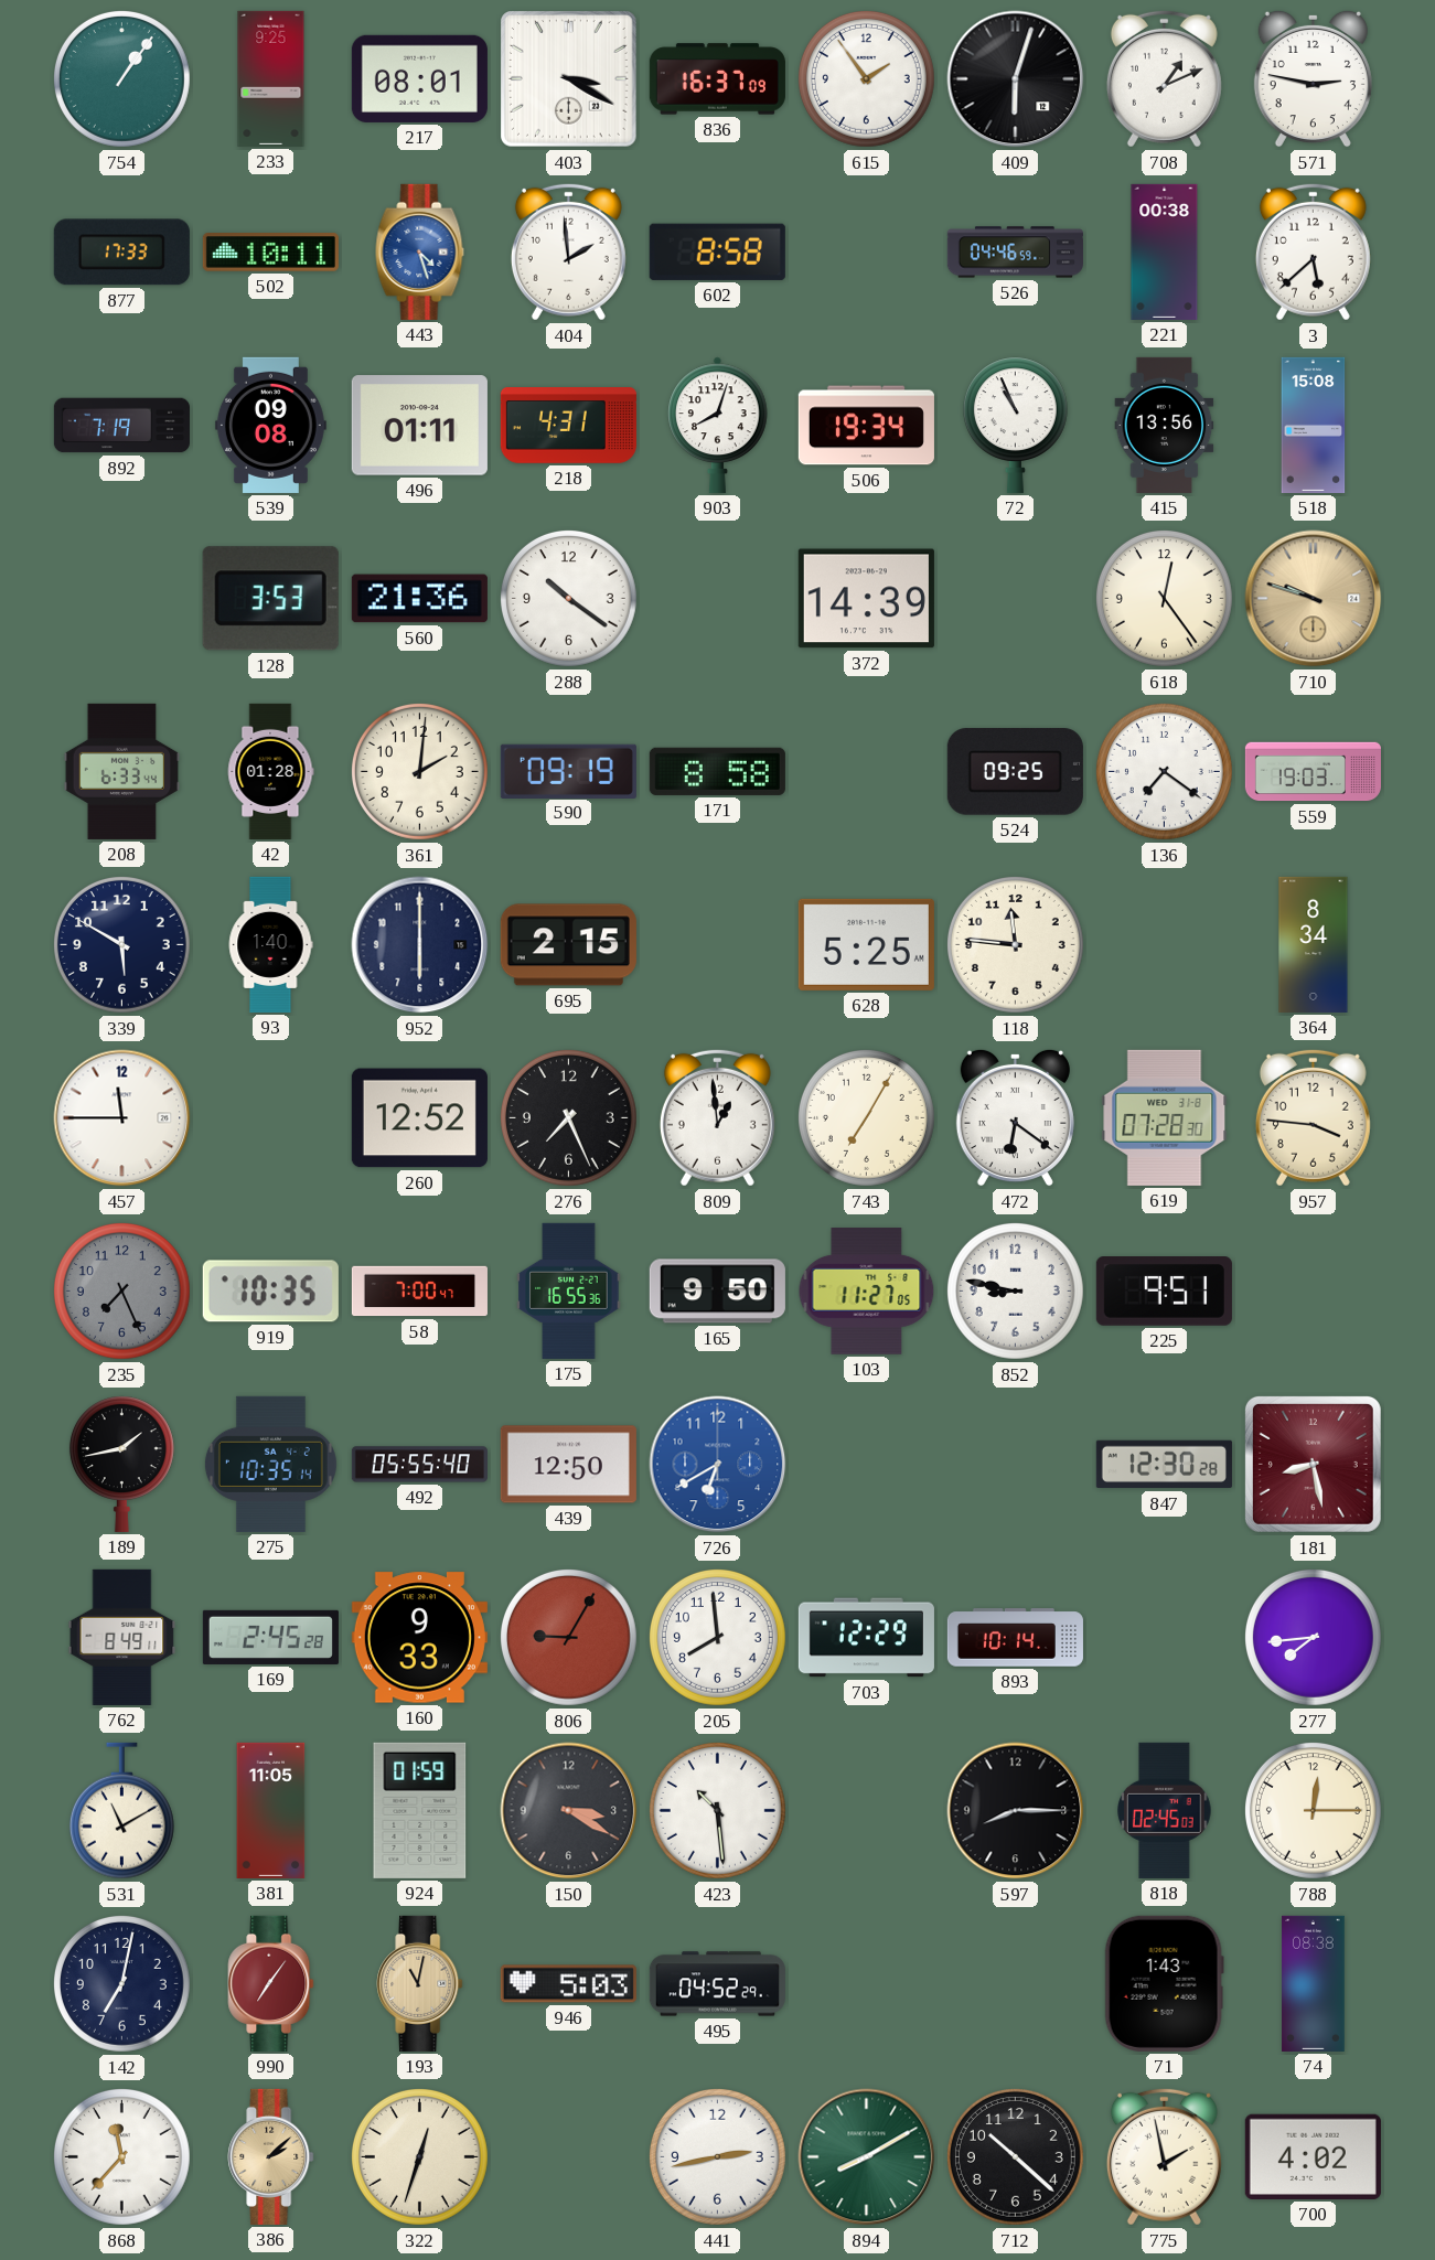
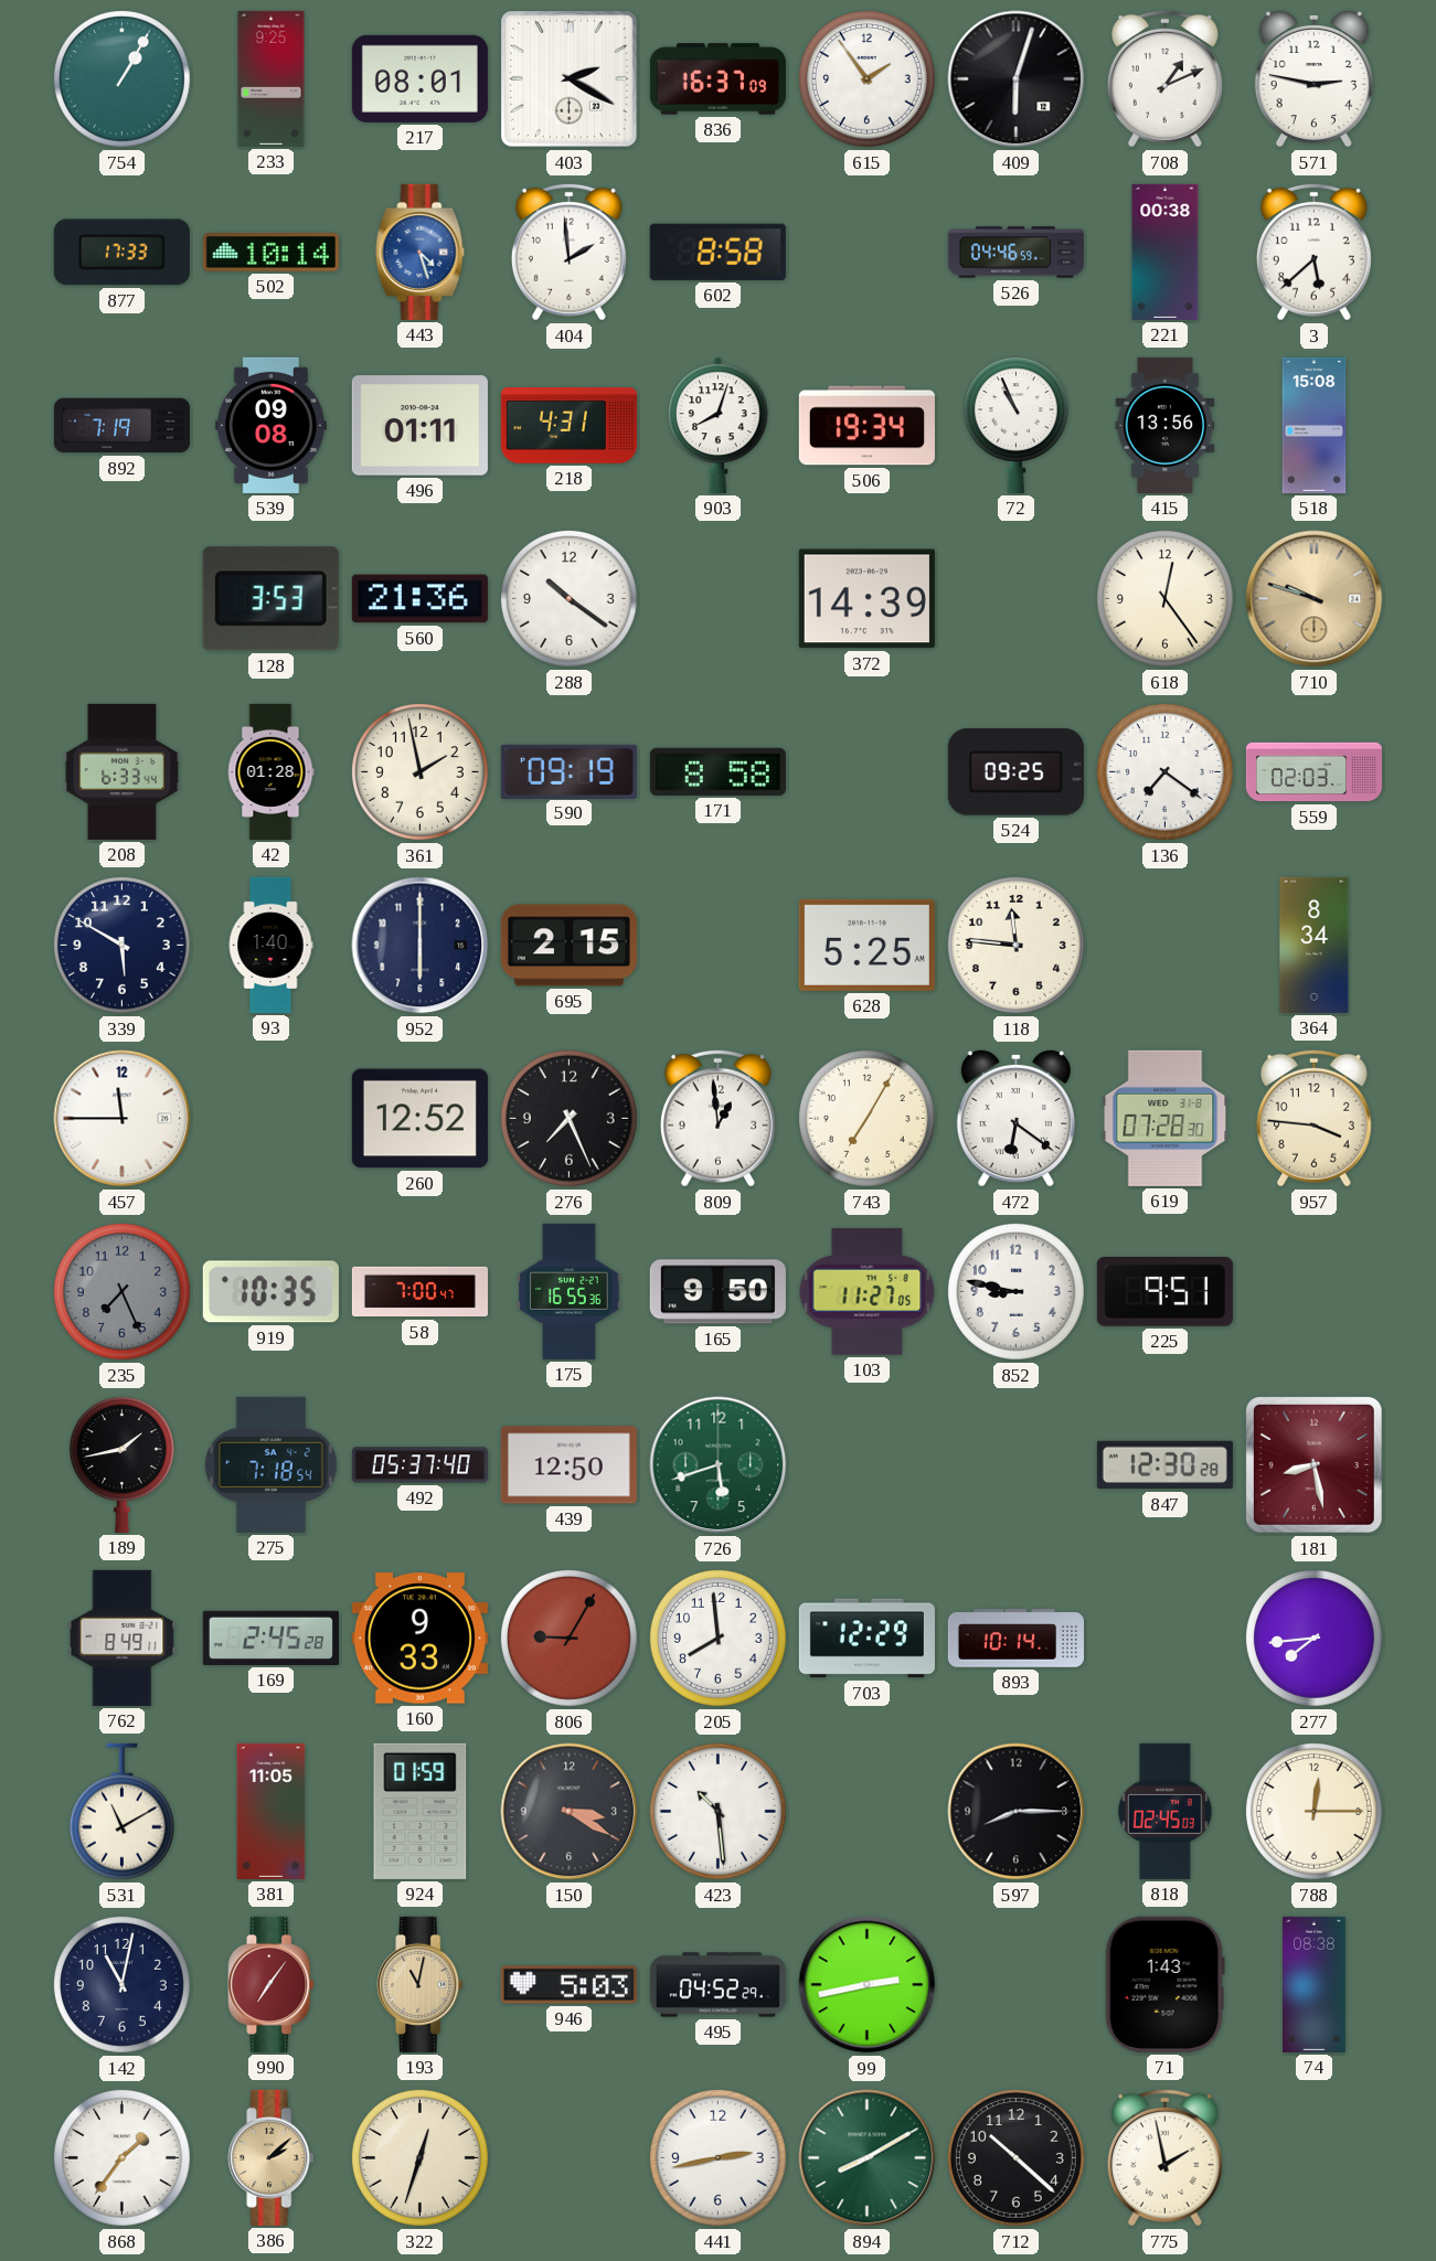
754: 1:06 -> 1:05
403: 3:20 -> 2:20
502: 10:11 -> 10:14
361: 2:01 -> 1:58
559: 19:03 -> 02:03
275: 10:35 -> 7:18
492: 05:55 -> 05:37
726: 6:40 -> 5:42
726 dial: blue -> green
142: 7:02 -> 11:02
99: none -> 2:43
868: 11:37 -> 1:36
700: 4:02 -> none
